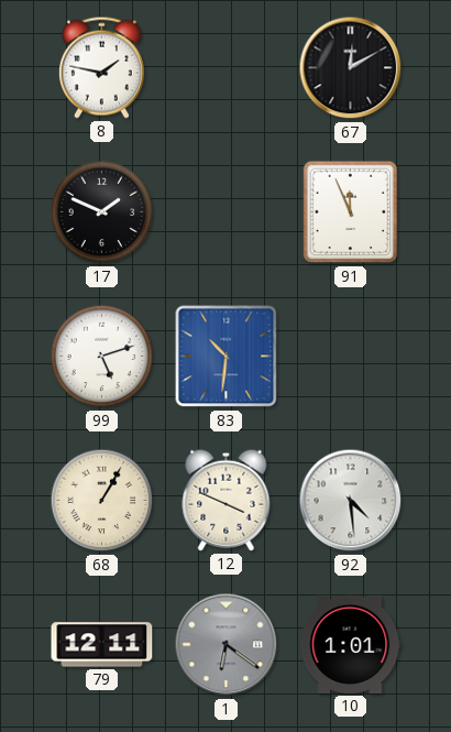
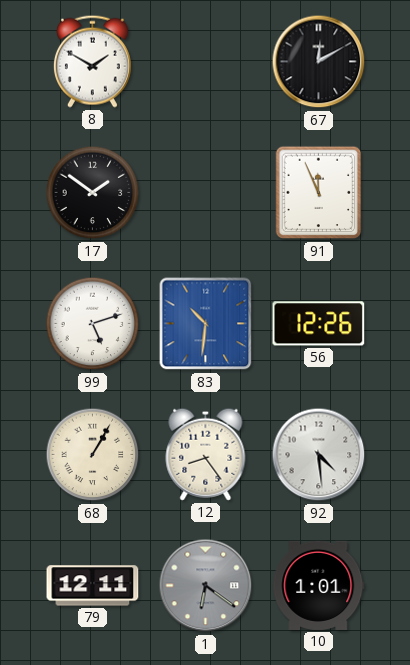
8: 1:47 -> 1:50
17: 1:49 -> 1:51
56: none -> 12:26
12: 3:49 -> 8:24
